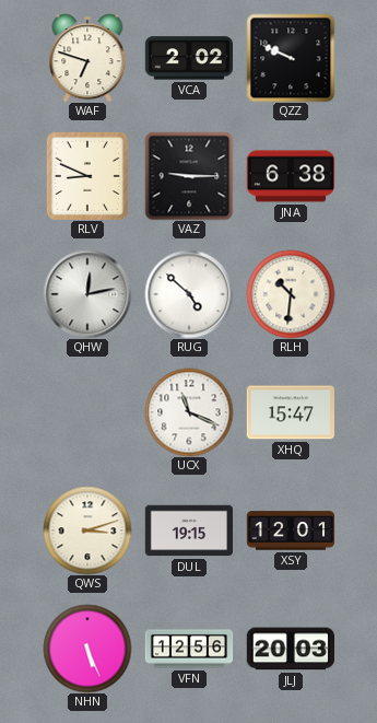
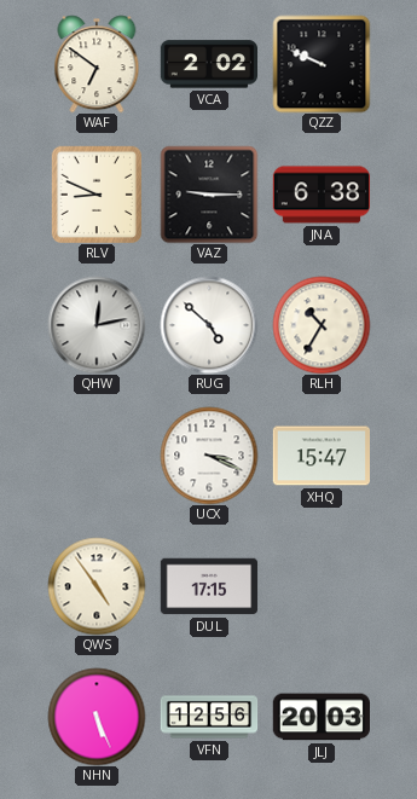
WAF: 6:48 -> 6:51
RLH: 10:31 -> 10:35
UCX: 11:19 -> 3:19
QWS: 3:12 -> 4:54
DUL: 19:15 -> 17:15
XSY: 12:01 -> none
